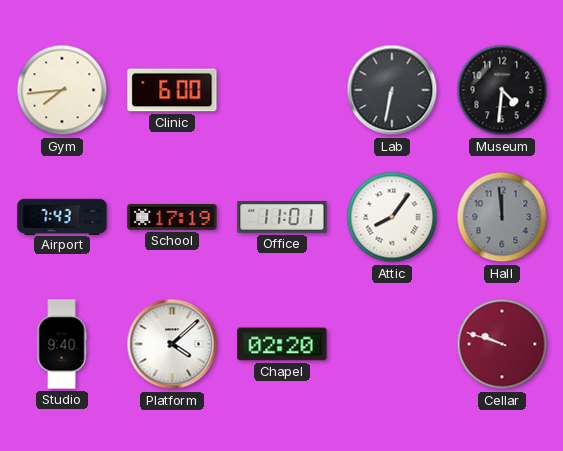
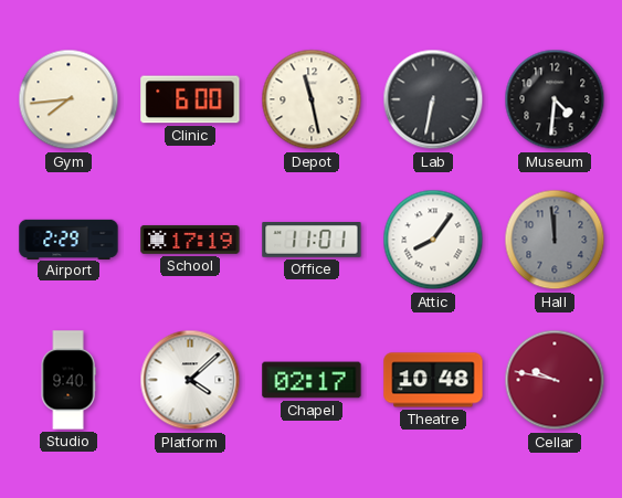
Depot: none -> 11:28
Airport: 7:43 -> 2:29
Chapel: 02:20 -> 02:17
Theatre: none -> 10:48
Cellar: 9:48 -> 9:47
